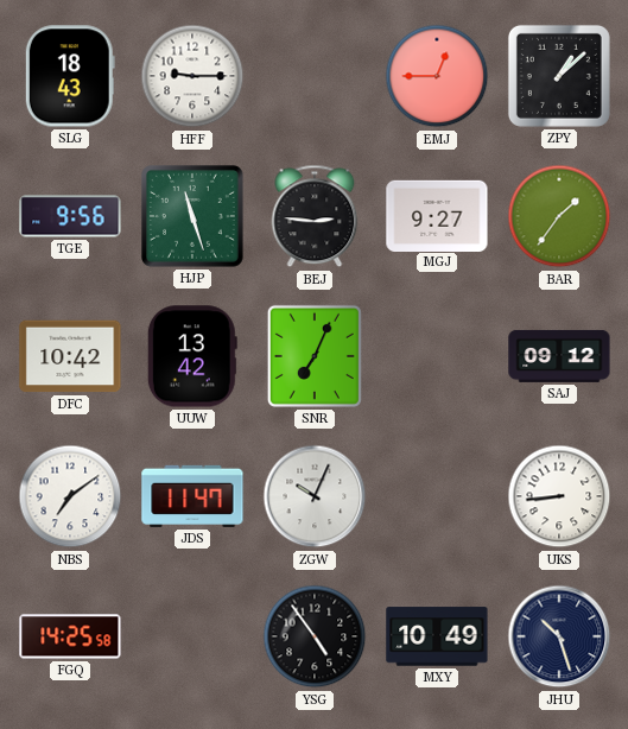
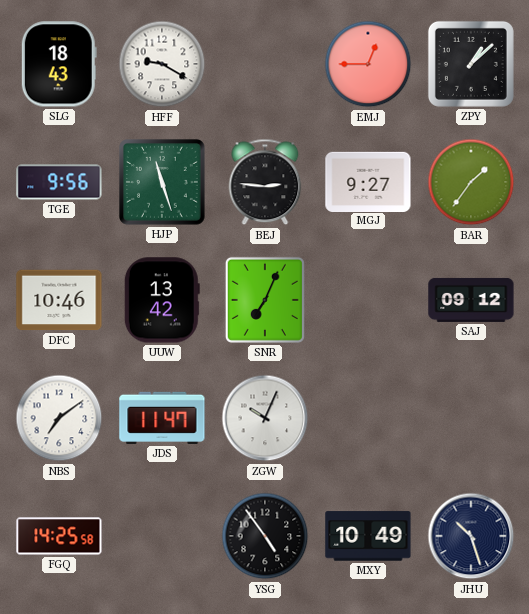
HFF: 9:15 -> 9:20
DFC: 10:42 -> 10:46
UKS: 8:44 -> none
